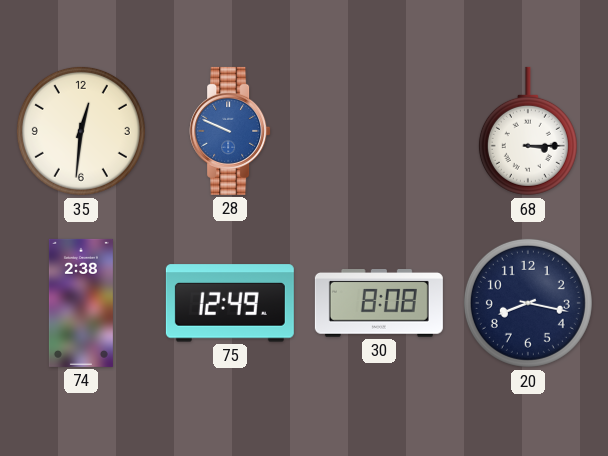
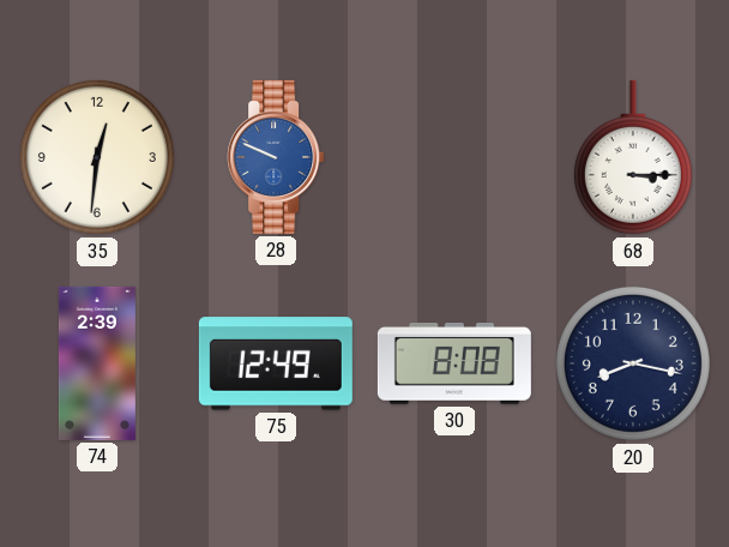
74: 2:38 -> 2:39
